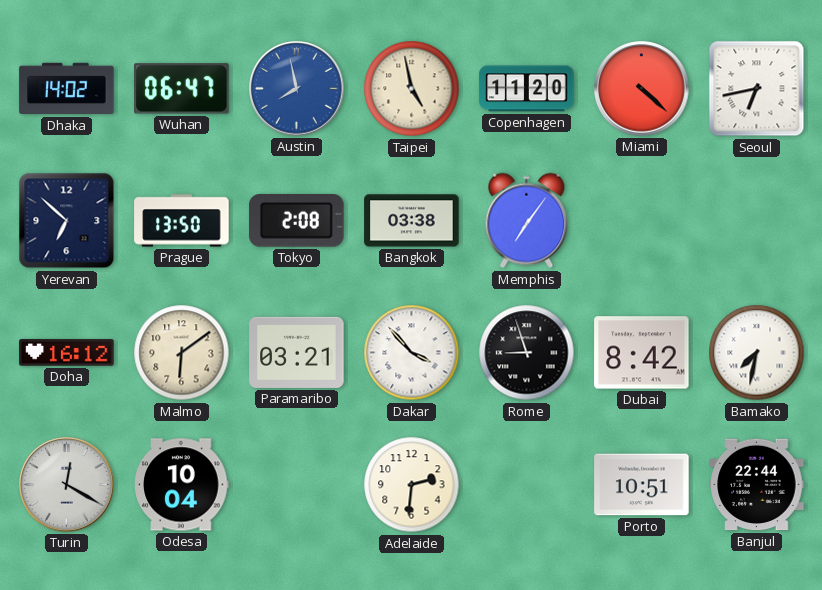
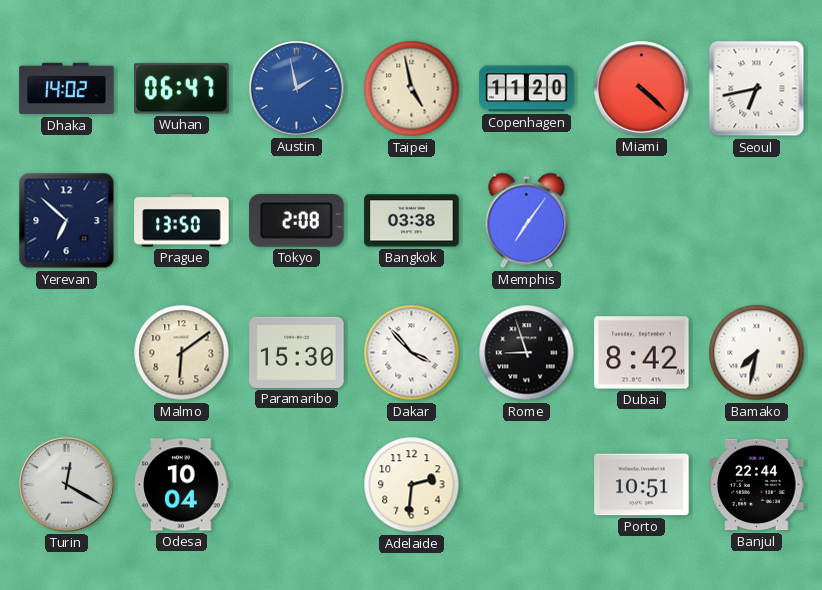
Austin: 7:58 -> 1:58
Doha: 16:12 -> none
Paramaribo: 03:21 -> 15:30
